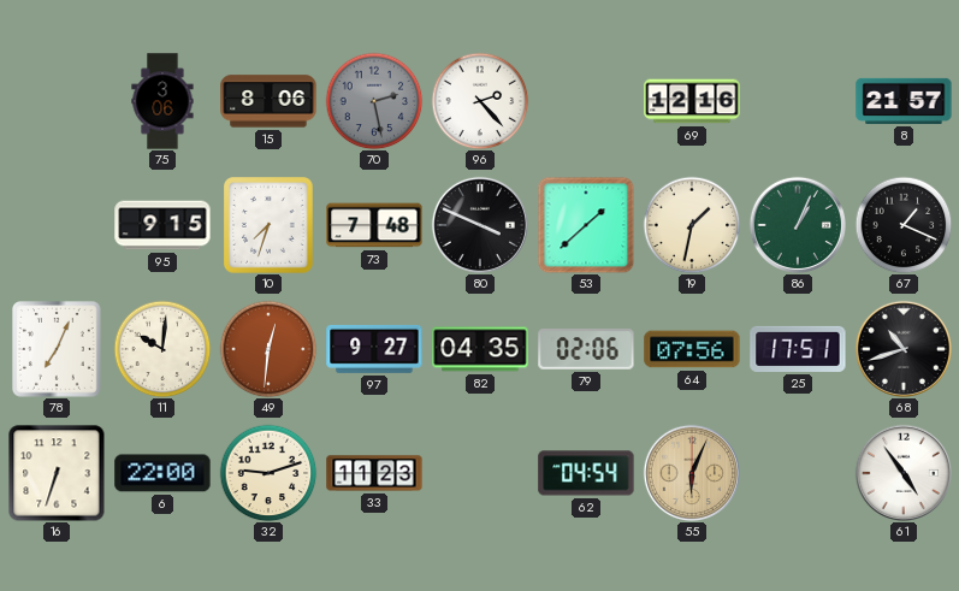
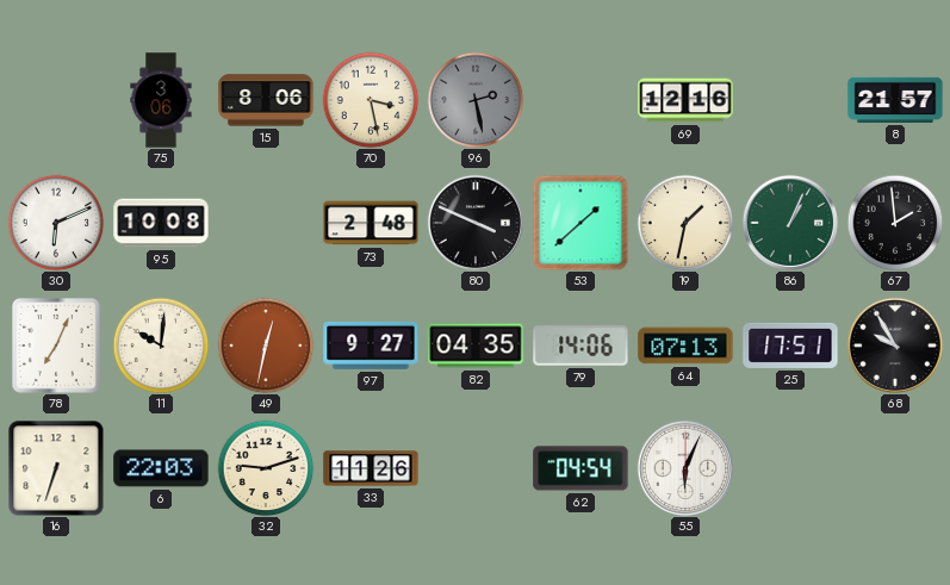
70: 2:28 -> 3:28
70 dial: grey -> cream
96: 2:23 -> 2:28
96 dial: white -> grey
30: none -> 6:11
95: 9:15 -> 10:08
10: 7:33 -> none
73: 7:48 -> 2:48
67: 1:19 -> 1:59
49: 12:31 -> 12:32
79: 02:06 -> 14:06
64: 07:56 -> 07:13
68: 10:42 -> 9:55
6: 22:00 -> 22:03
33: 11:23 -> 11:26
55 dial: champagne -> white
61: 4:54 -> none
